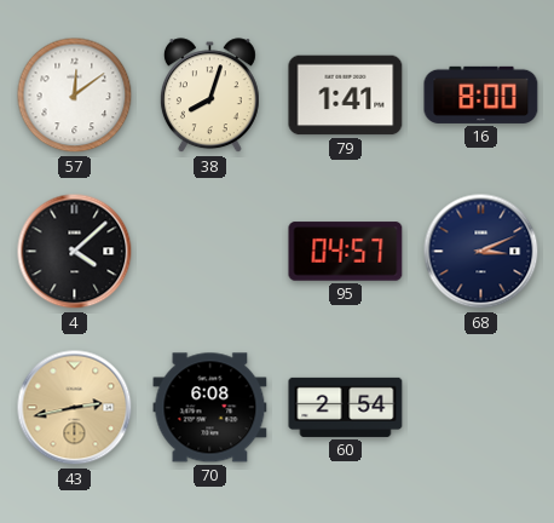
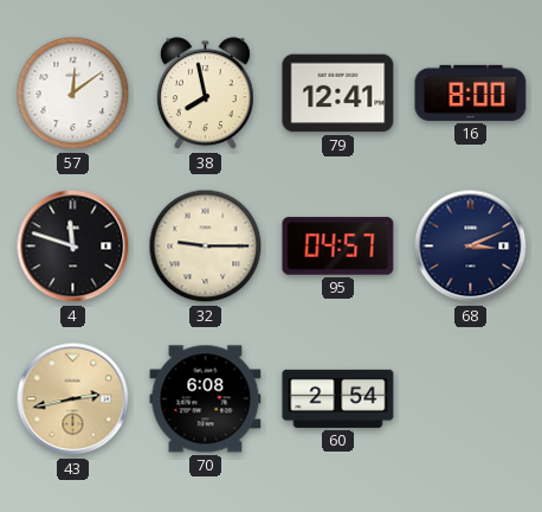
38: 8:03 -> 7:58
79: 1:41 -> 12:41
4: 4:08 -> 11:48
32: none -> 9:15
